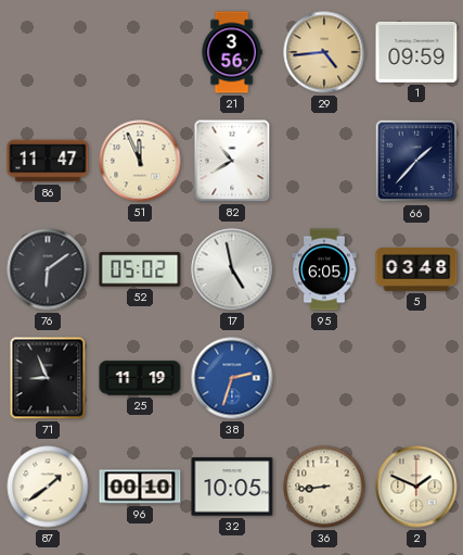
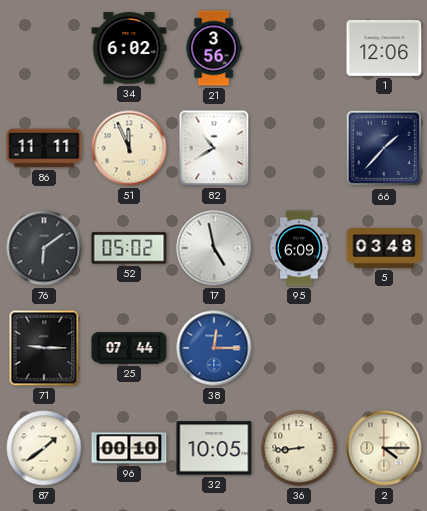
34: none -> 6:02
29: 4:44 -> none
1: 09:59 -> 12:06
86: 11:47 -> 11:11
95: 6:05 -> 6:09
71: 8:56 -> 9:15
25: 11:19 -> 07:44
38: 2:33 -> 12:15
2: 1:49 -> 4:15
